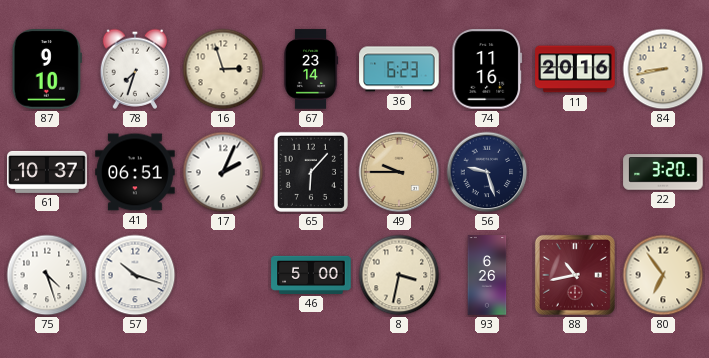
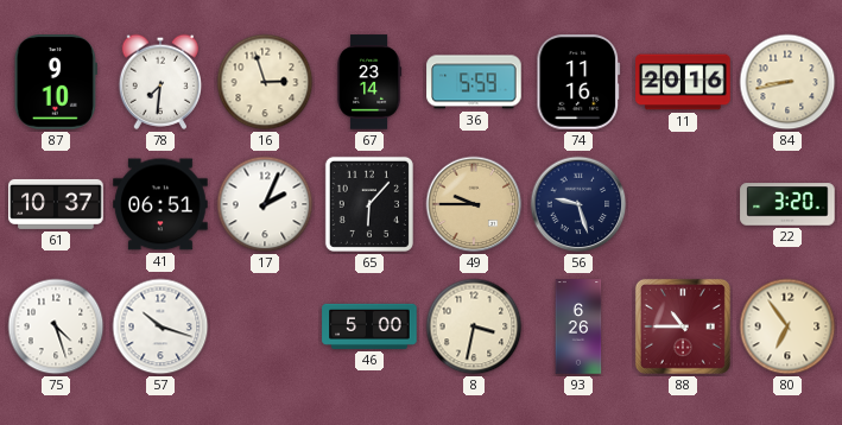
78: 7:33 -> 7:31
36: 6:23 -> 5:59
88: 10:43 -> 10:45
